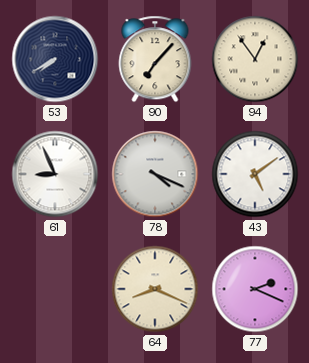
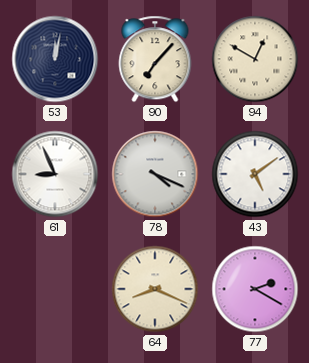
53: 7:40 -> 12:02
94: 12:54 -> 12:50
77: 2:19 -> 2:20
